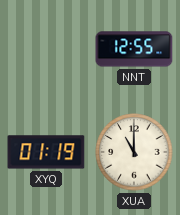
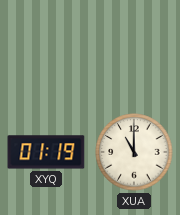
NNT: 12:55 -> none
